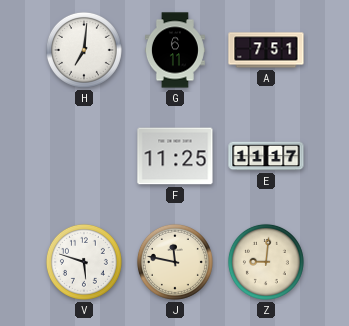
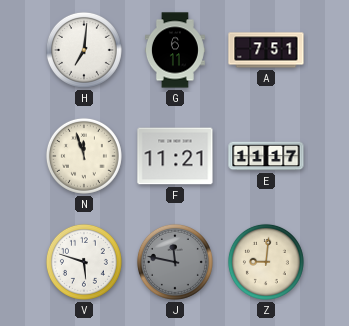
N: none -> 11:57
F: 11:25 -> 11:21
J dial: cream -> grey
